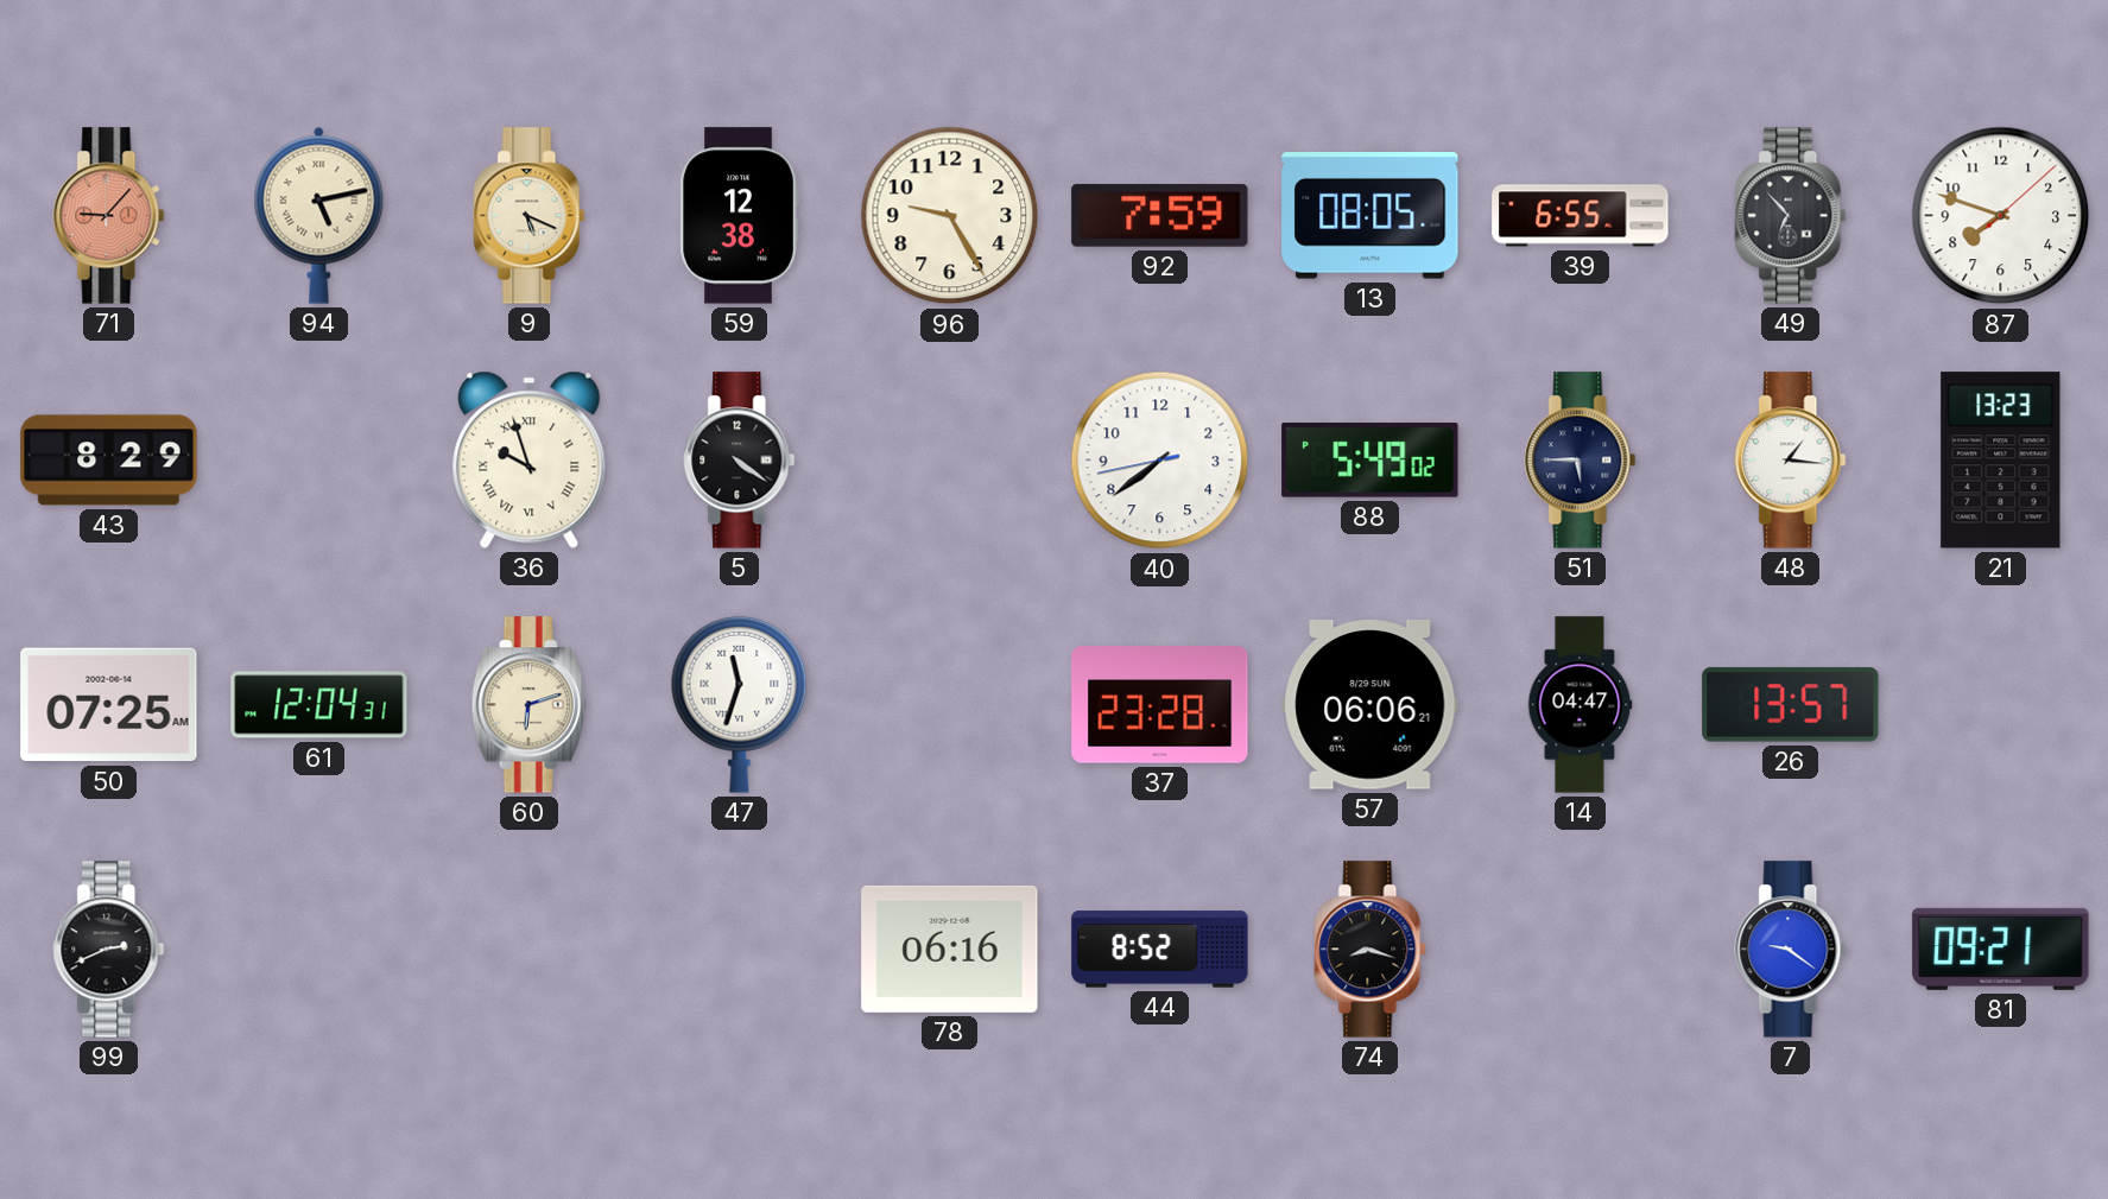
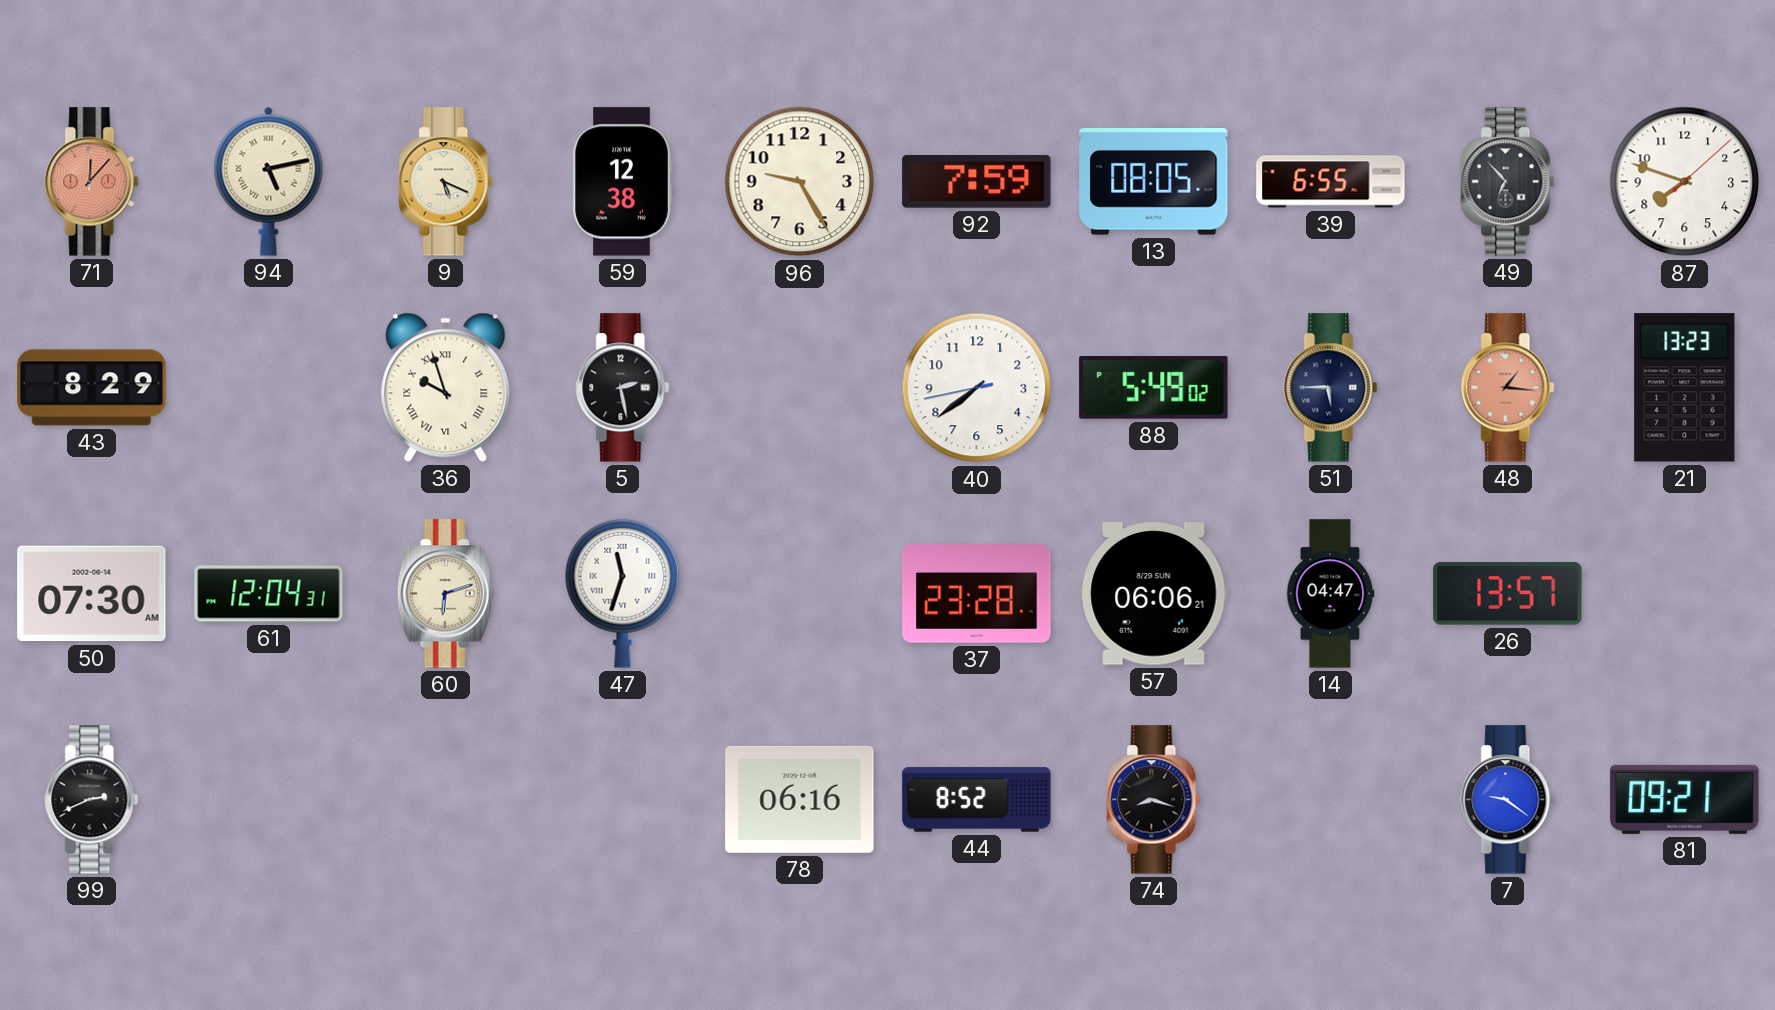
71: 9:07 -> 12:07
5: 4:21 -> 2:28
48 dial: white -> salmon
50: 07:25 -> 07:30
